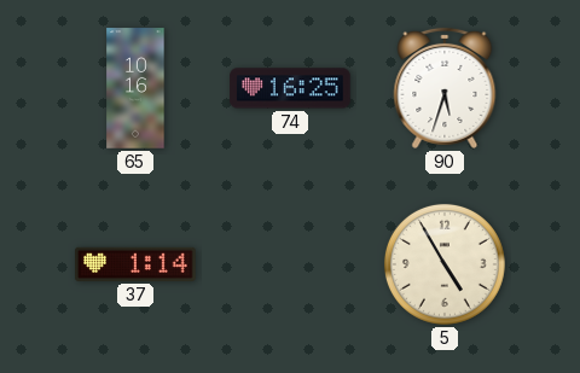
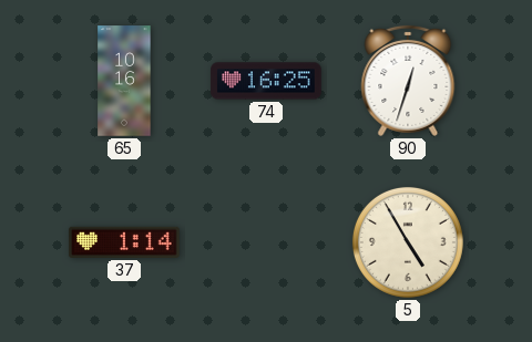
90: 5:33 -> 12:33
